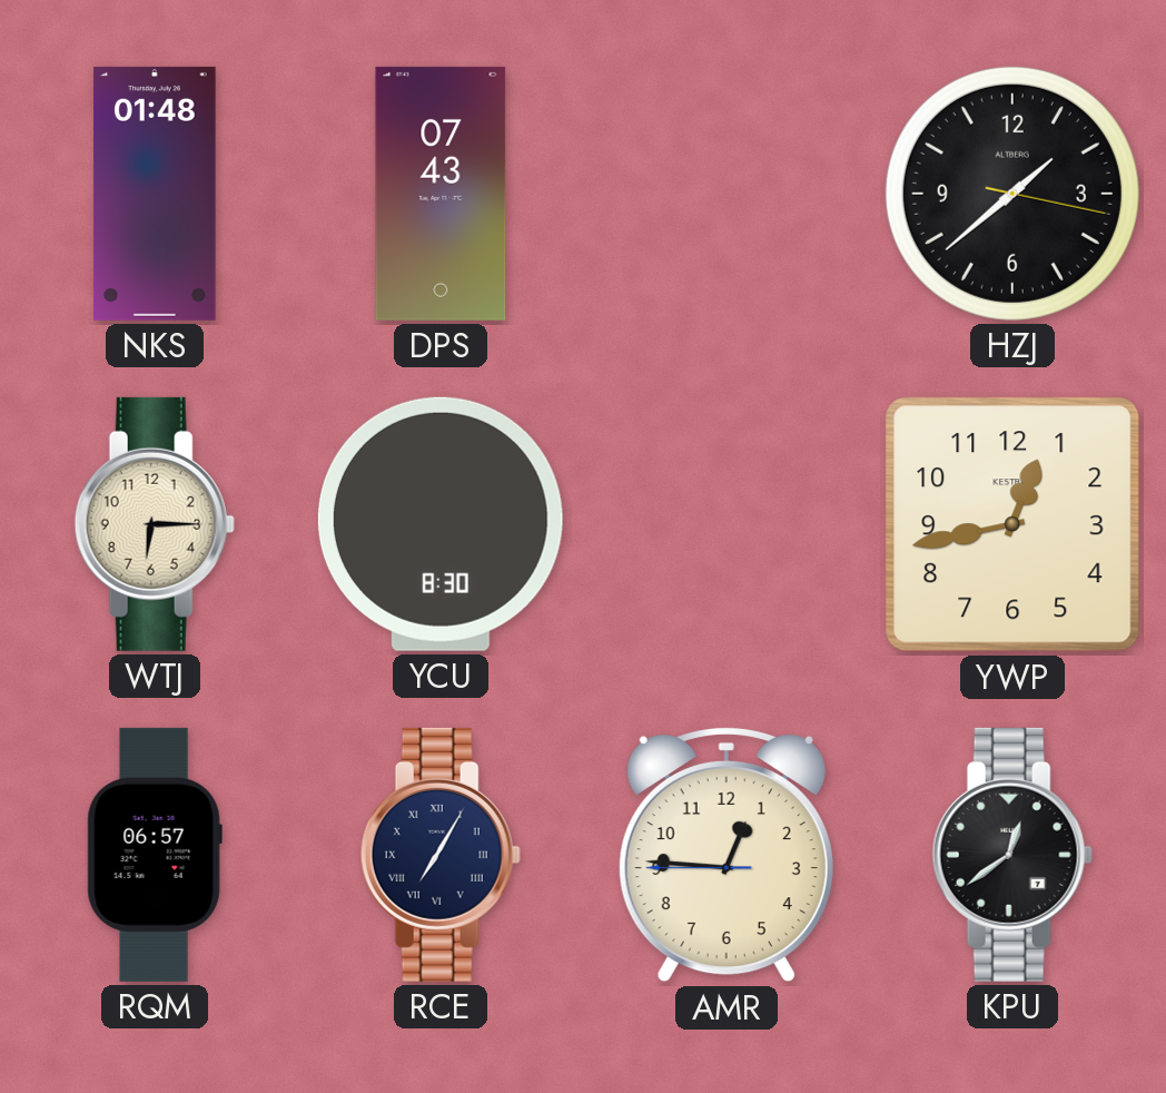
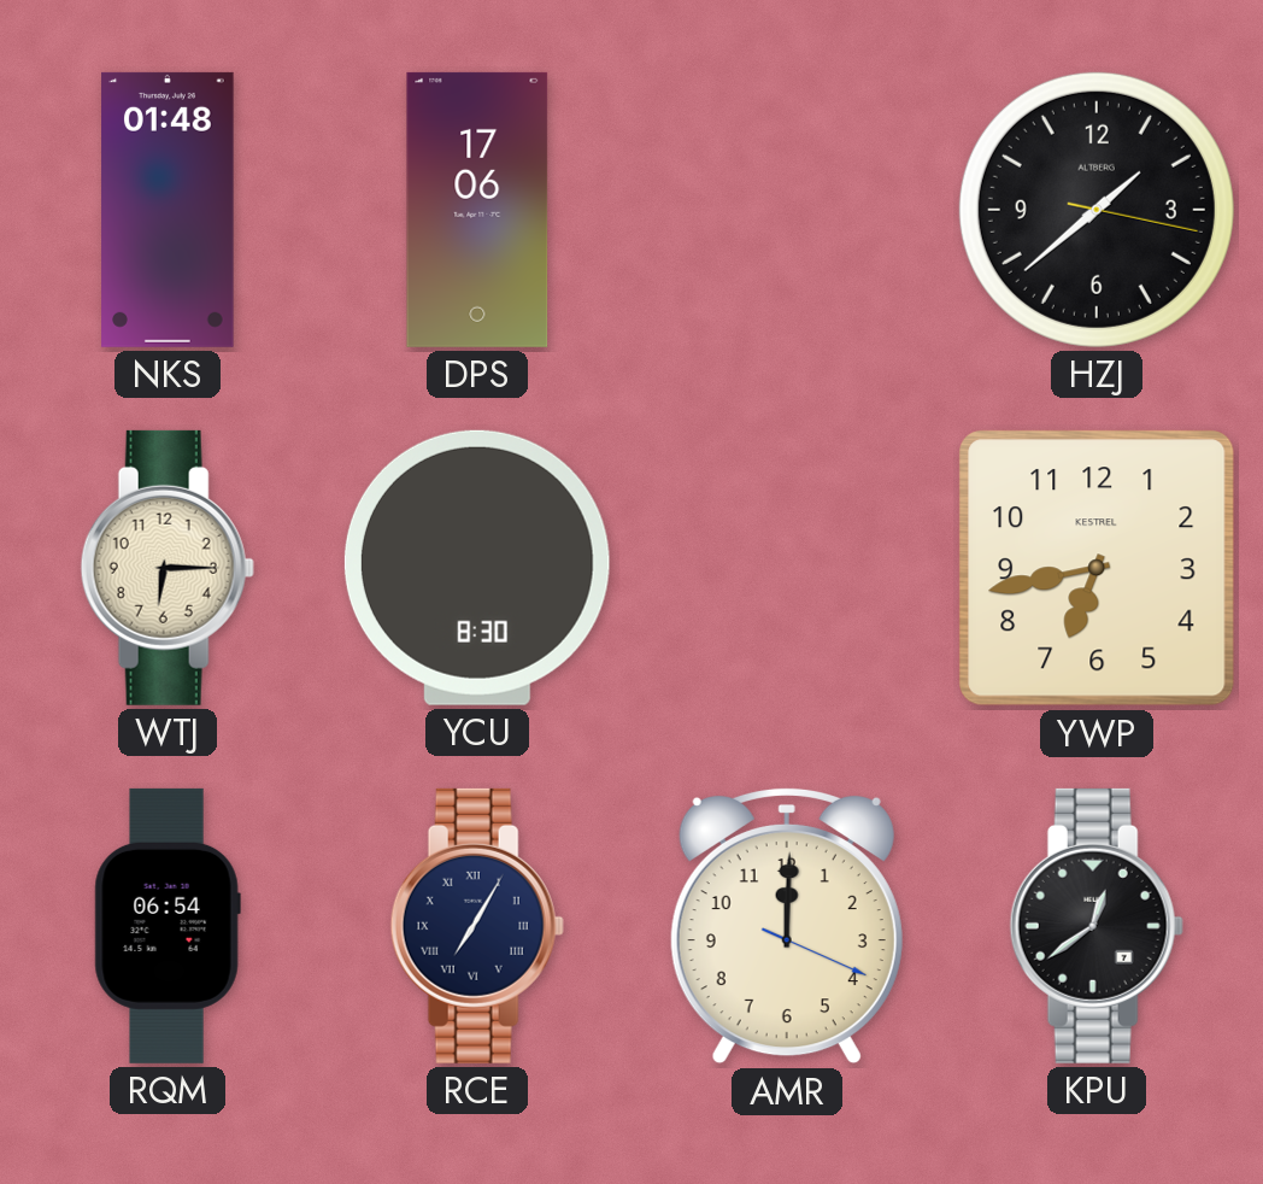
DPS: 07:43 -> 17:06
YWP: 12:43 -> 6:43
RQM: 06:57 -> 06:54
AMR: 12:45 -> 12:00
